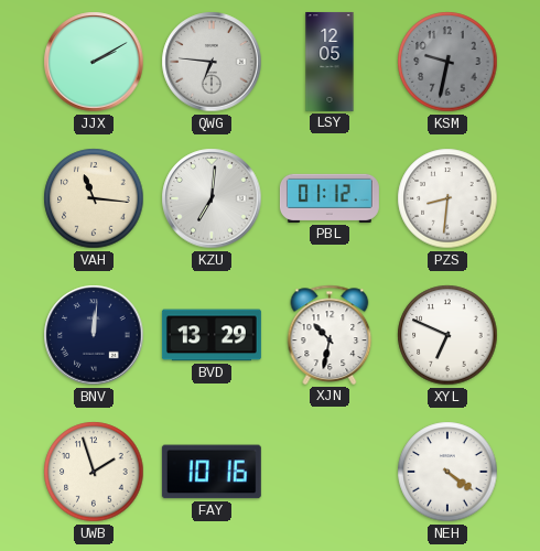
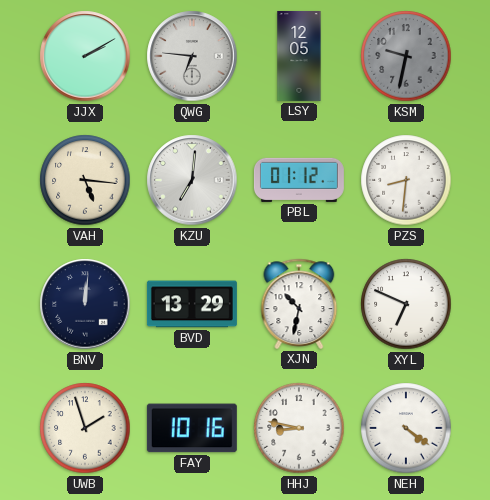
VAH: 11:16 -> 5:16
HHJ: none -> 8:47
